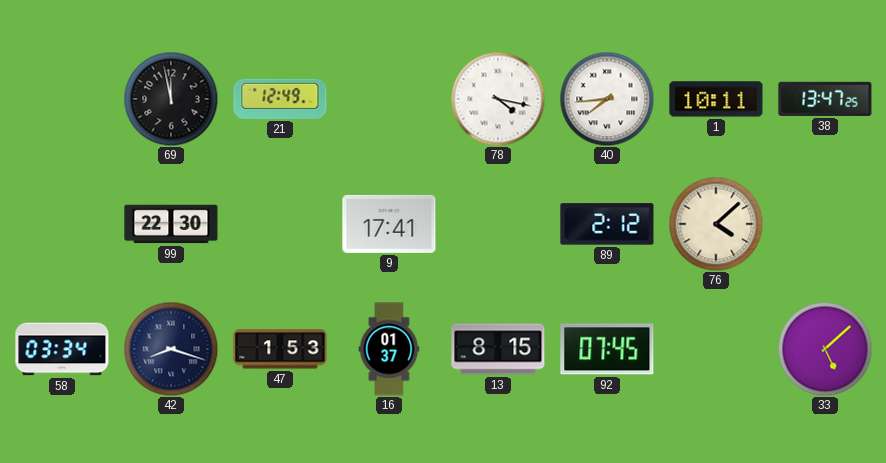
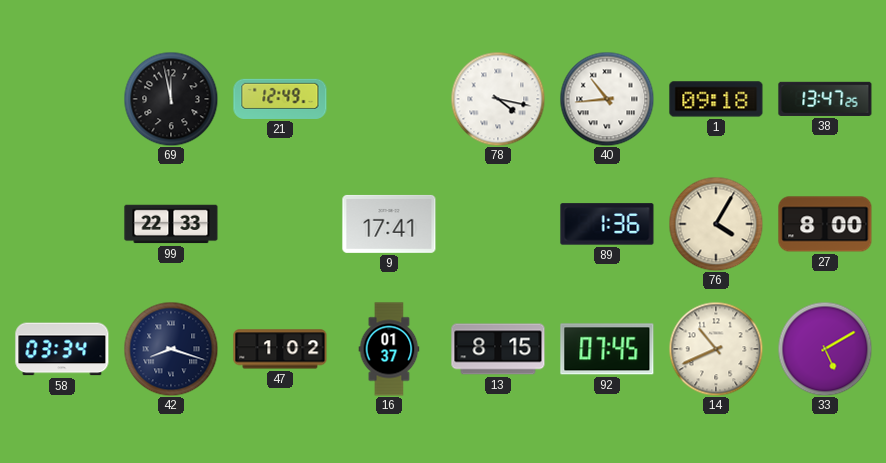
40: 7:44 -> 10:44
1: 10:11 -> 09:18
99: 22:30 -> 22:33
89: 2:12 -> 1:36
76: 4:08 -> 4:05
27: none -> 8:00
47: 1:53 -> 1:02
14: none -> 10:41
33: 5:08 -> 5:10
